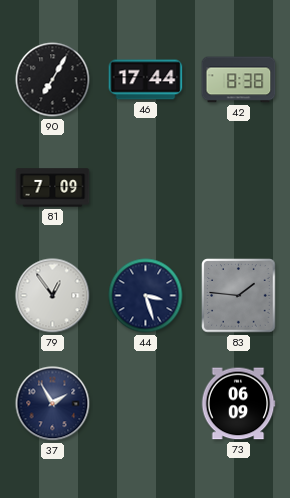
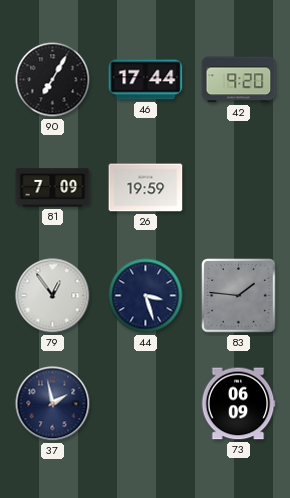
42: 8:38 -> 9:20
26: none -> 19:59
37: 1:55 -> 1:58
